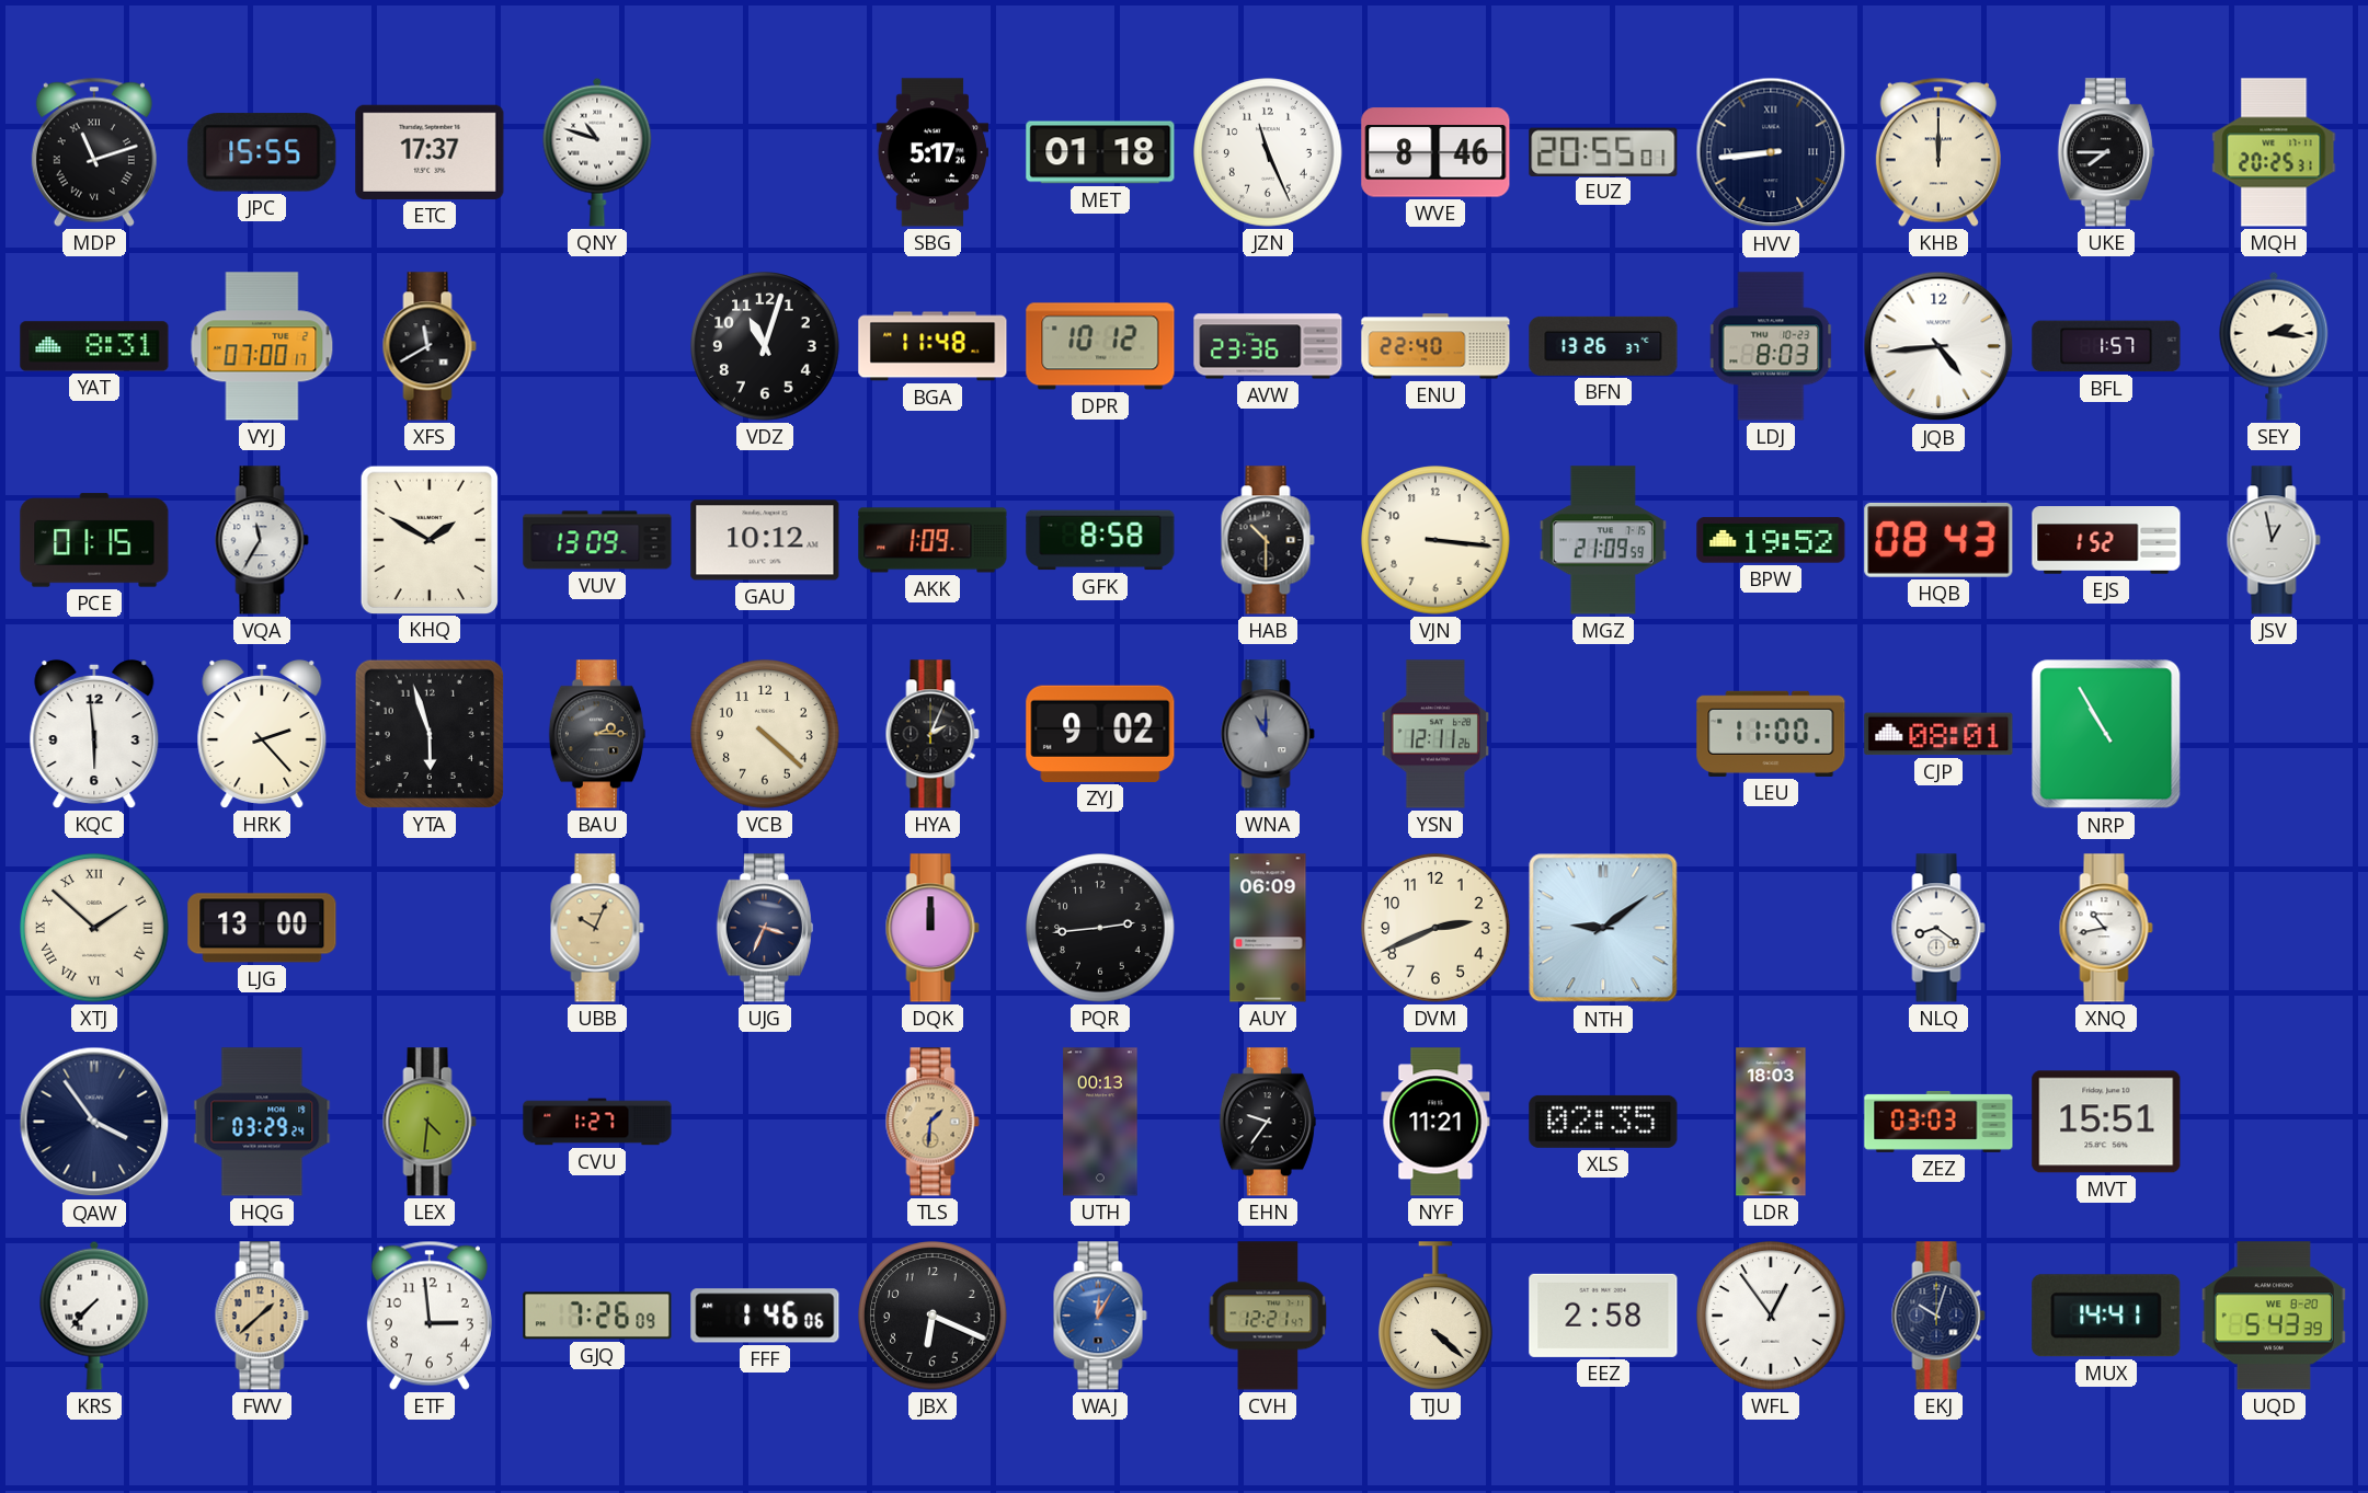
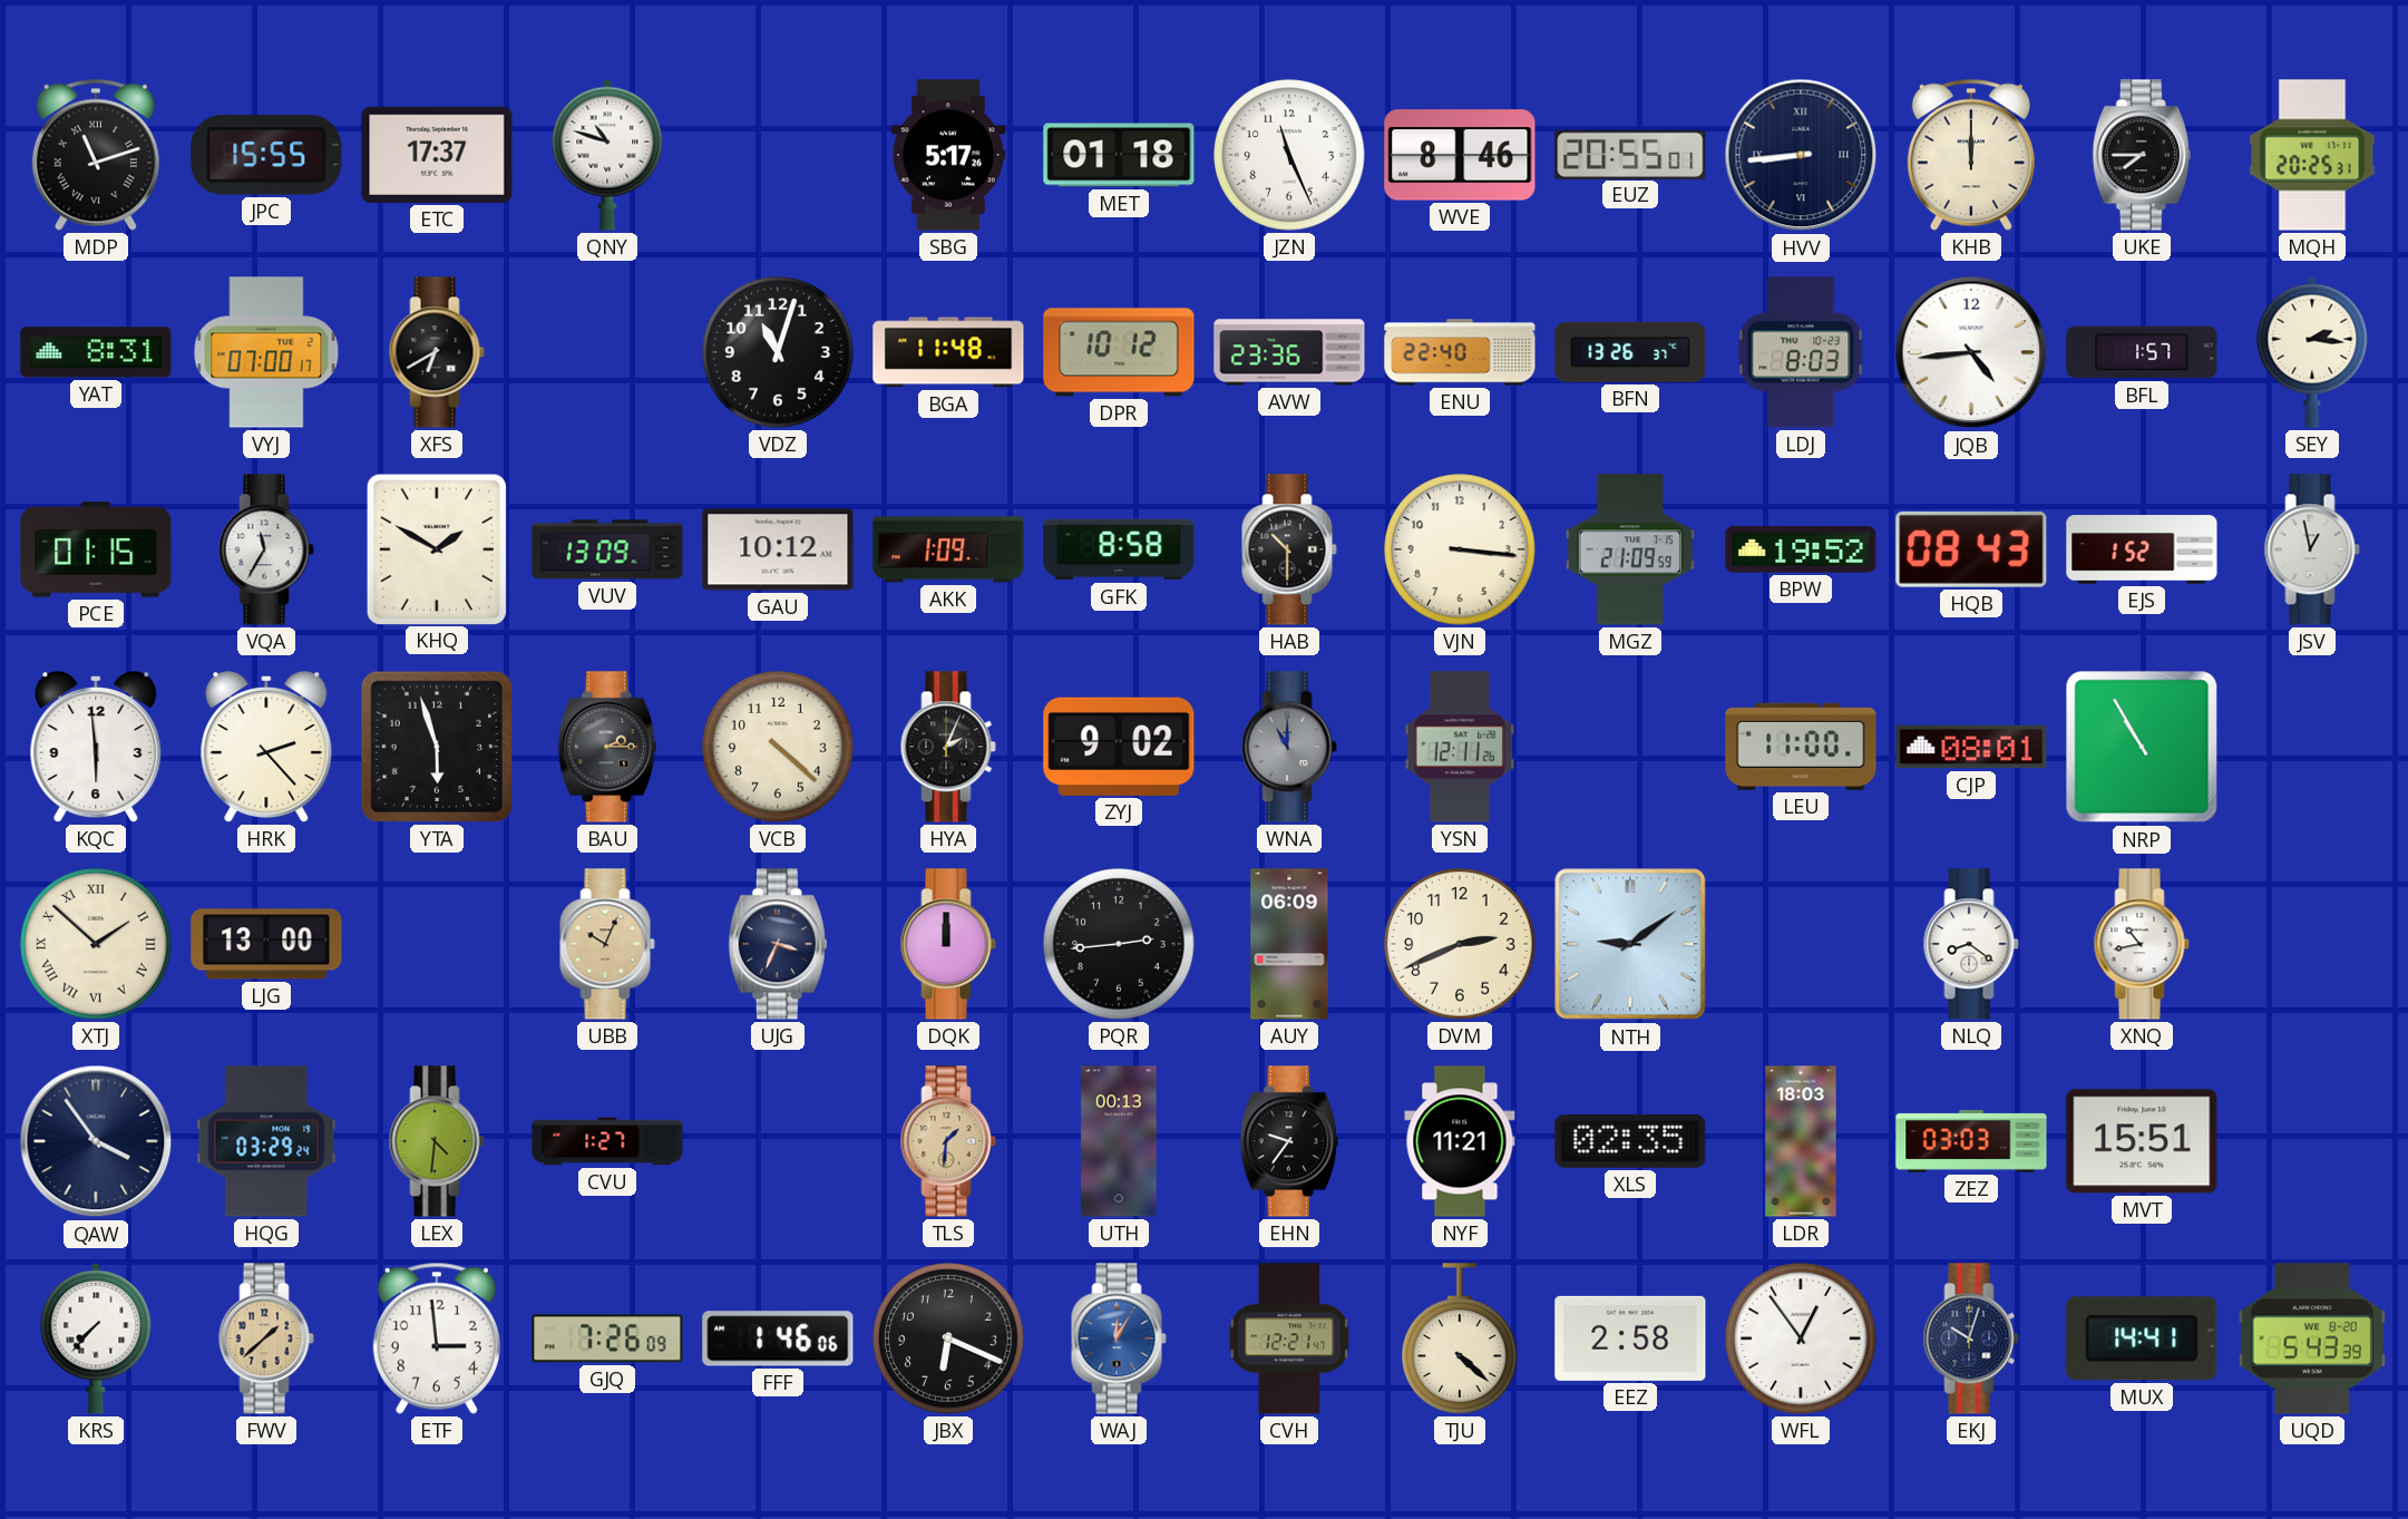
XFS: 11:40 -> 6:40
